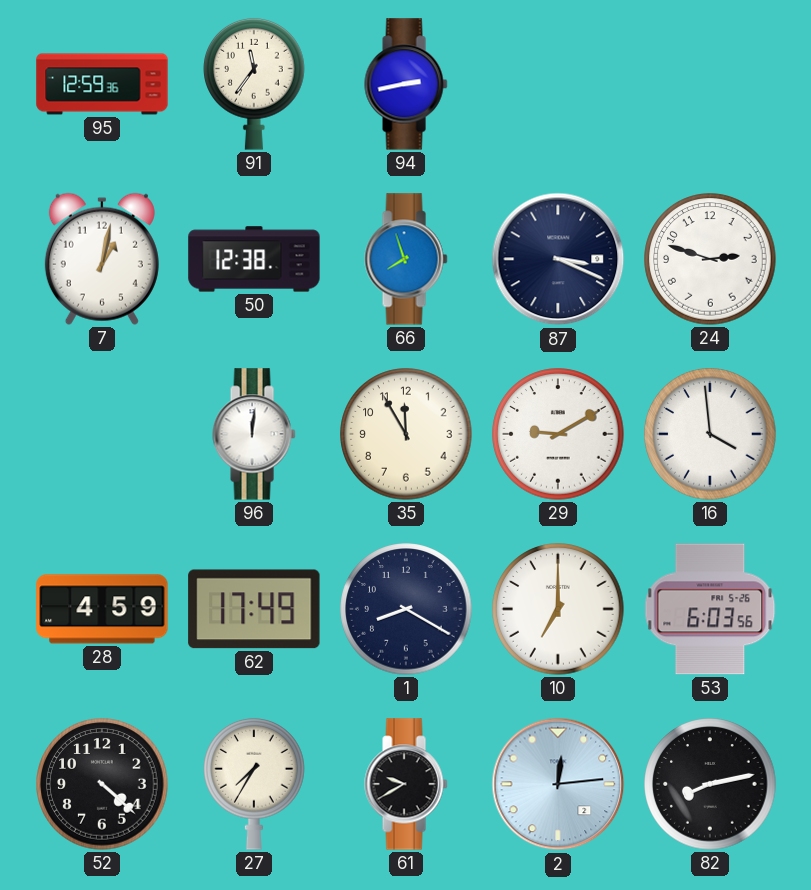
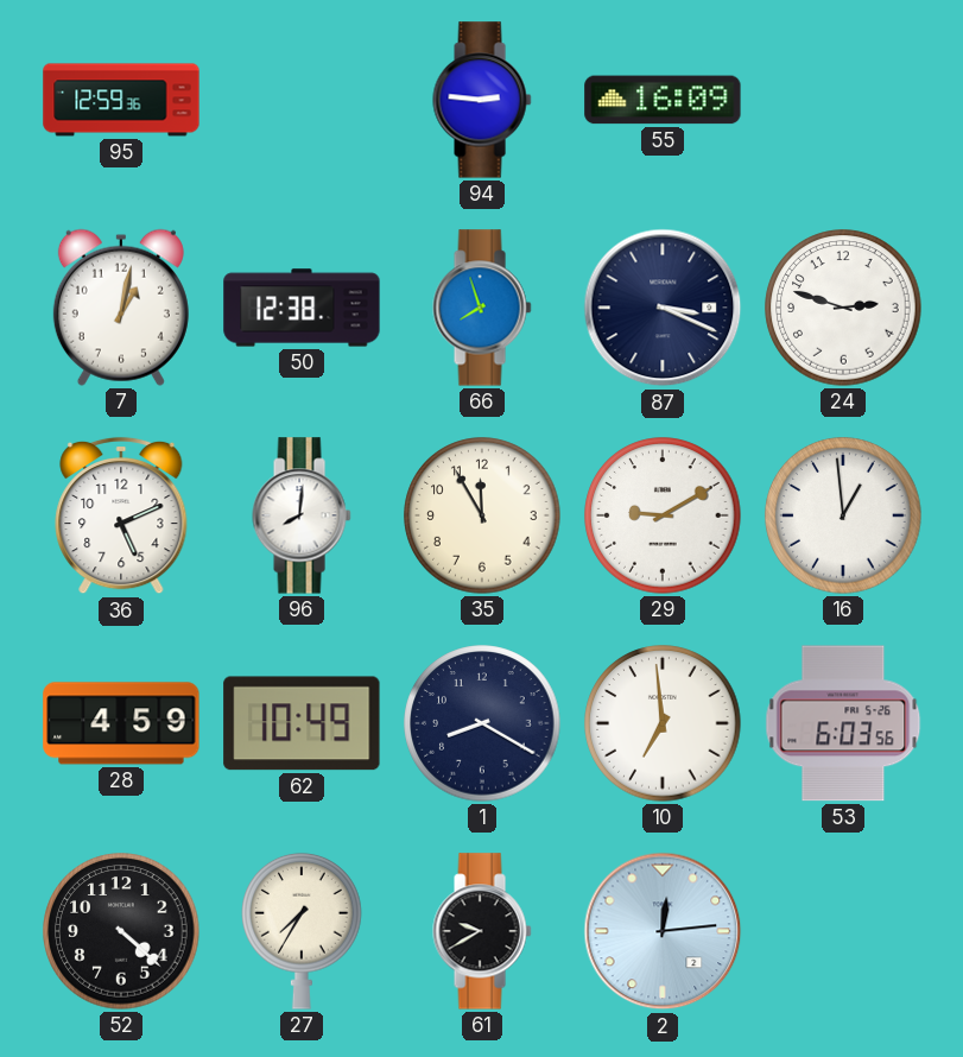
91: 11:36 -> none
94: 2:43 -> 2:46
55: none -> 16:09
36: none -> 5:11
96: 12:01 -> 8:01
16: 3:59 -> 12:59
62: 17:49 -> 10:49
10: 7:00 -> 6:59
82: 8:13 -> none
